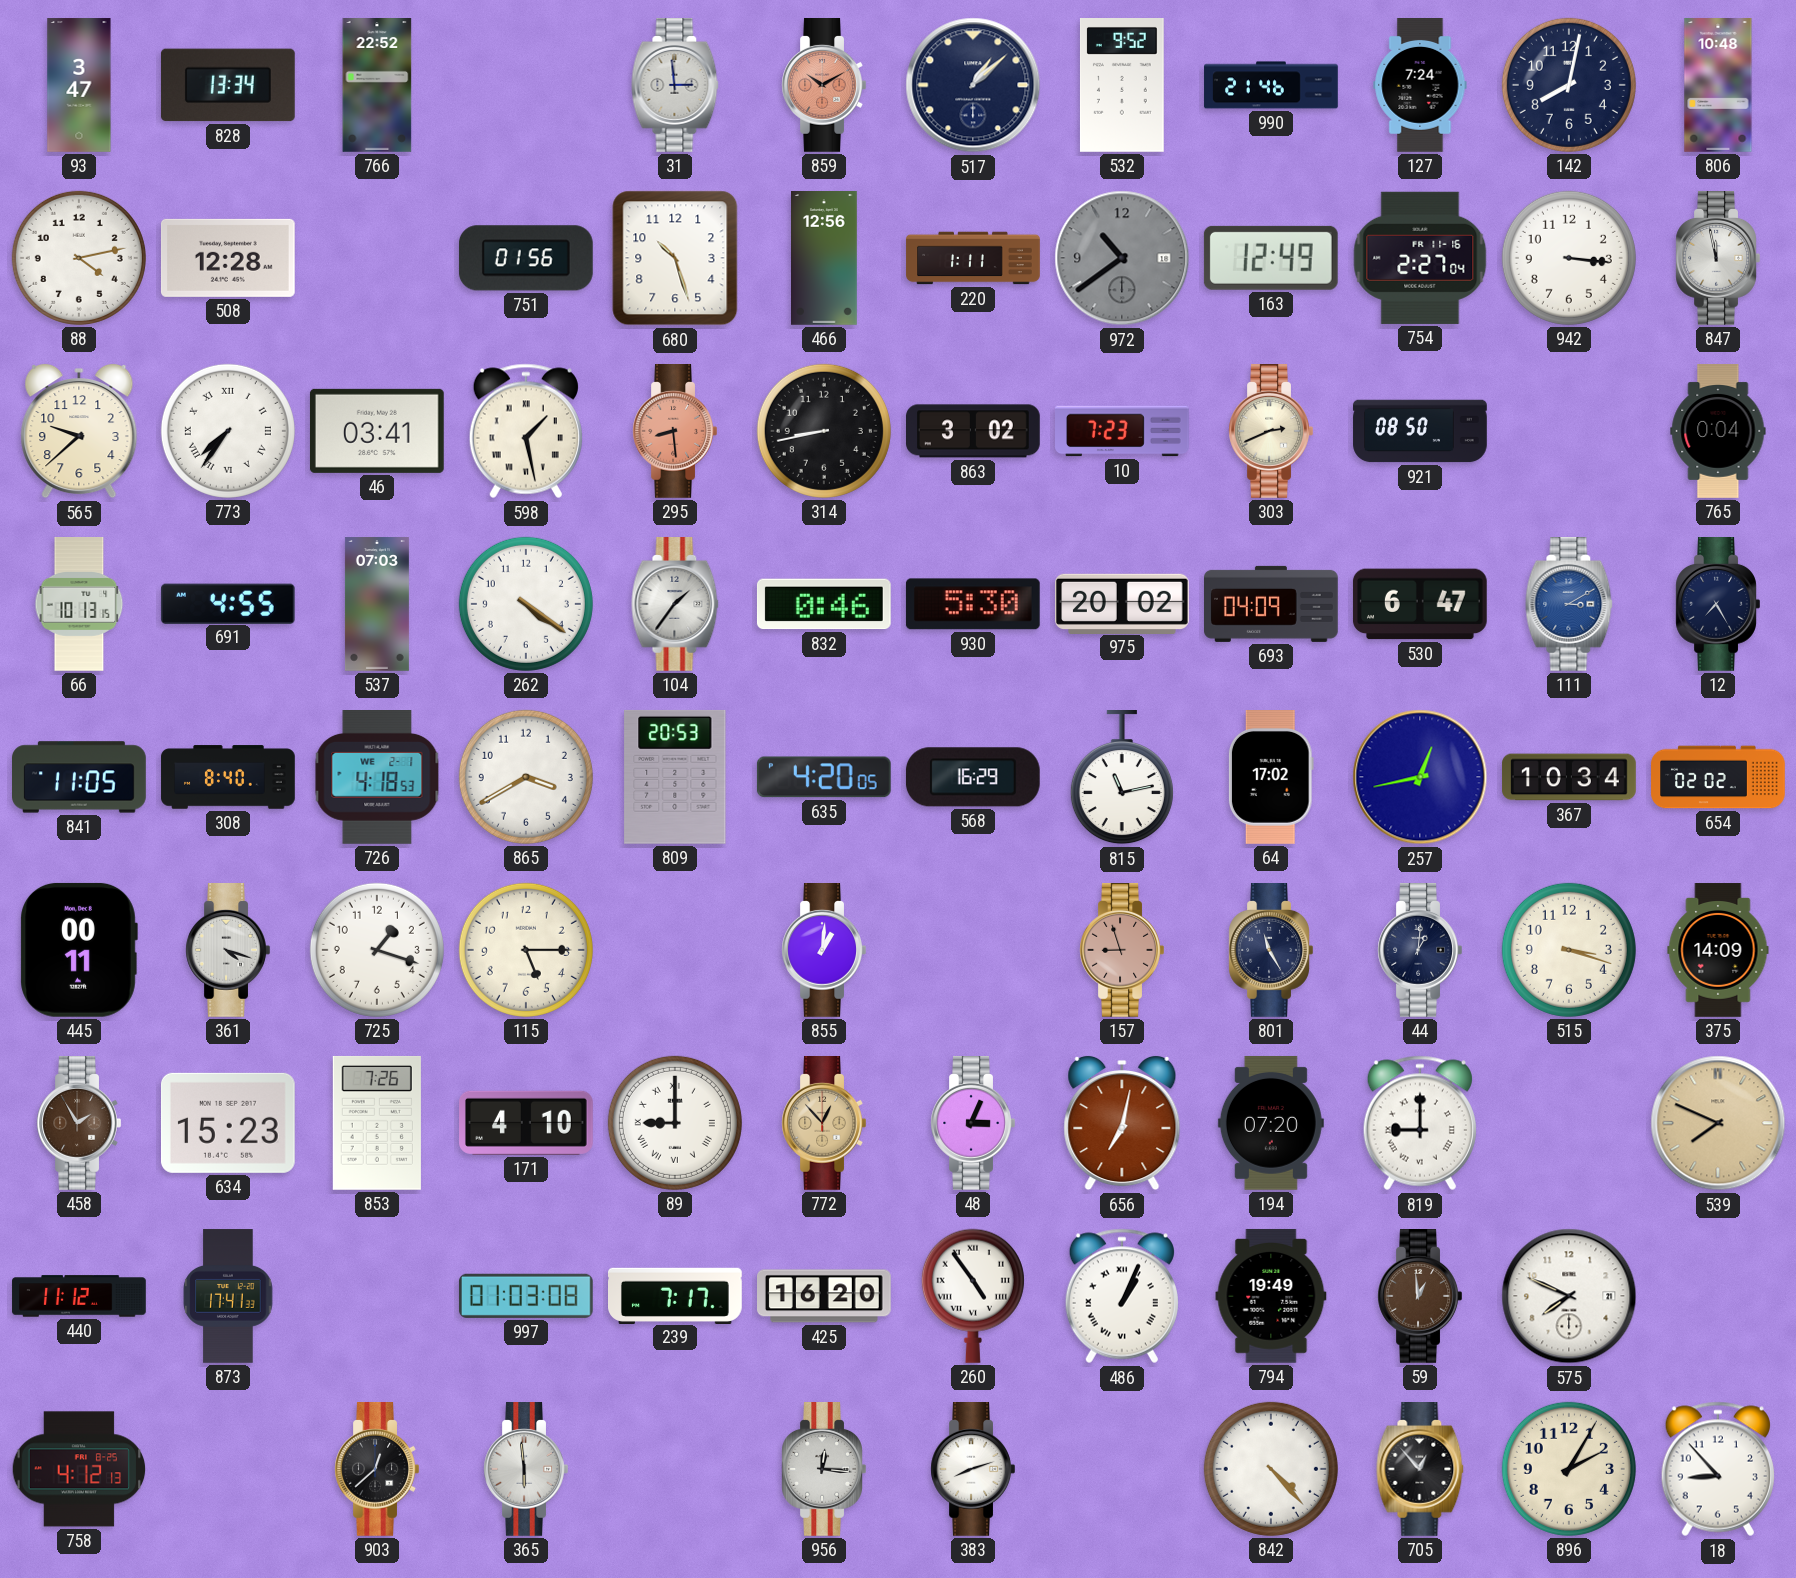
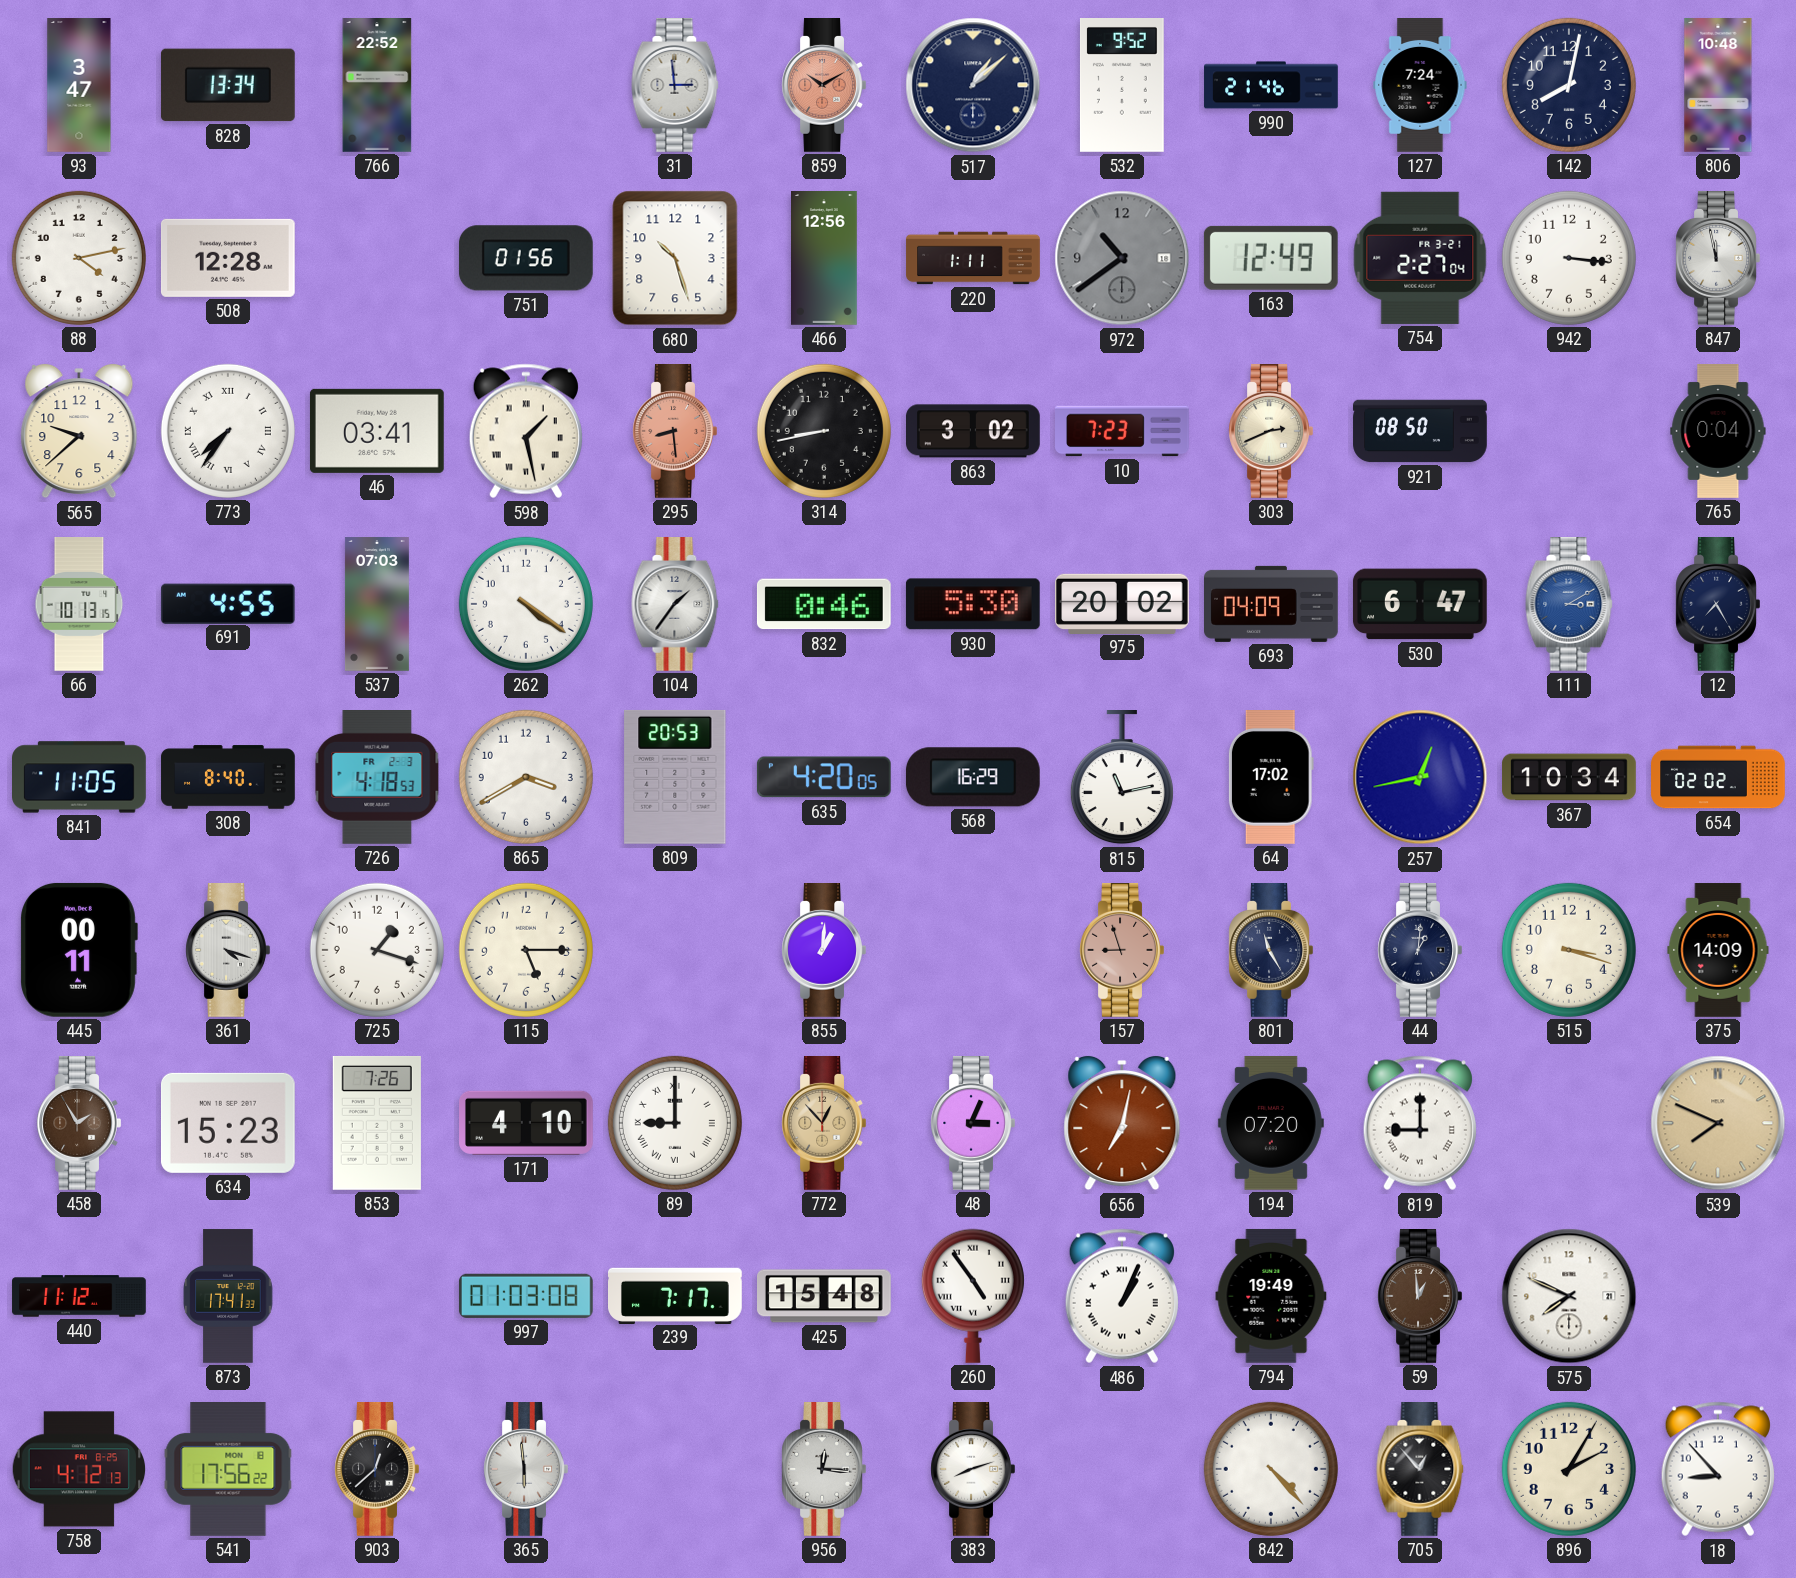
754 date: FR 11-16 -> FR 3-21
726 date: WE 2-1 -> FR 2-3
425: 16:20 -> 15:48
541: none -> 17:56
